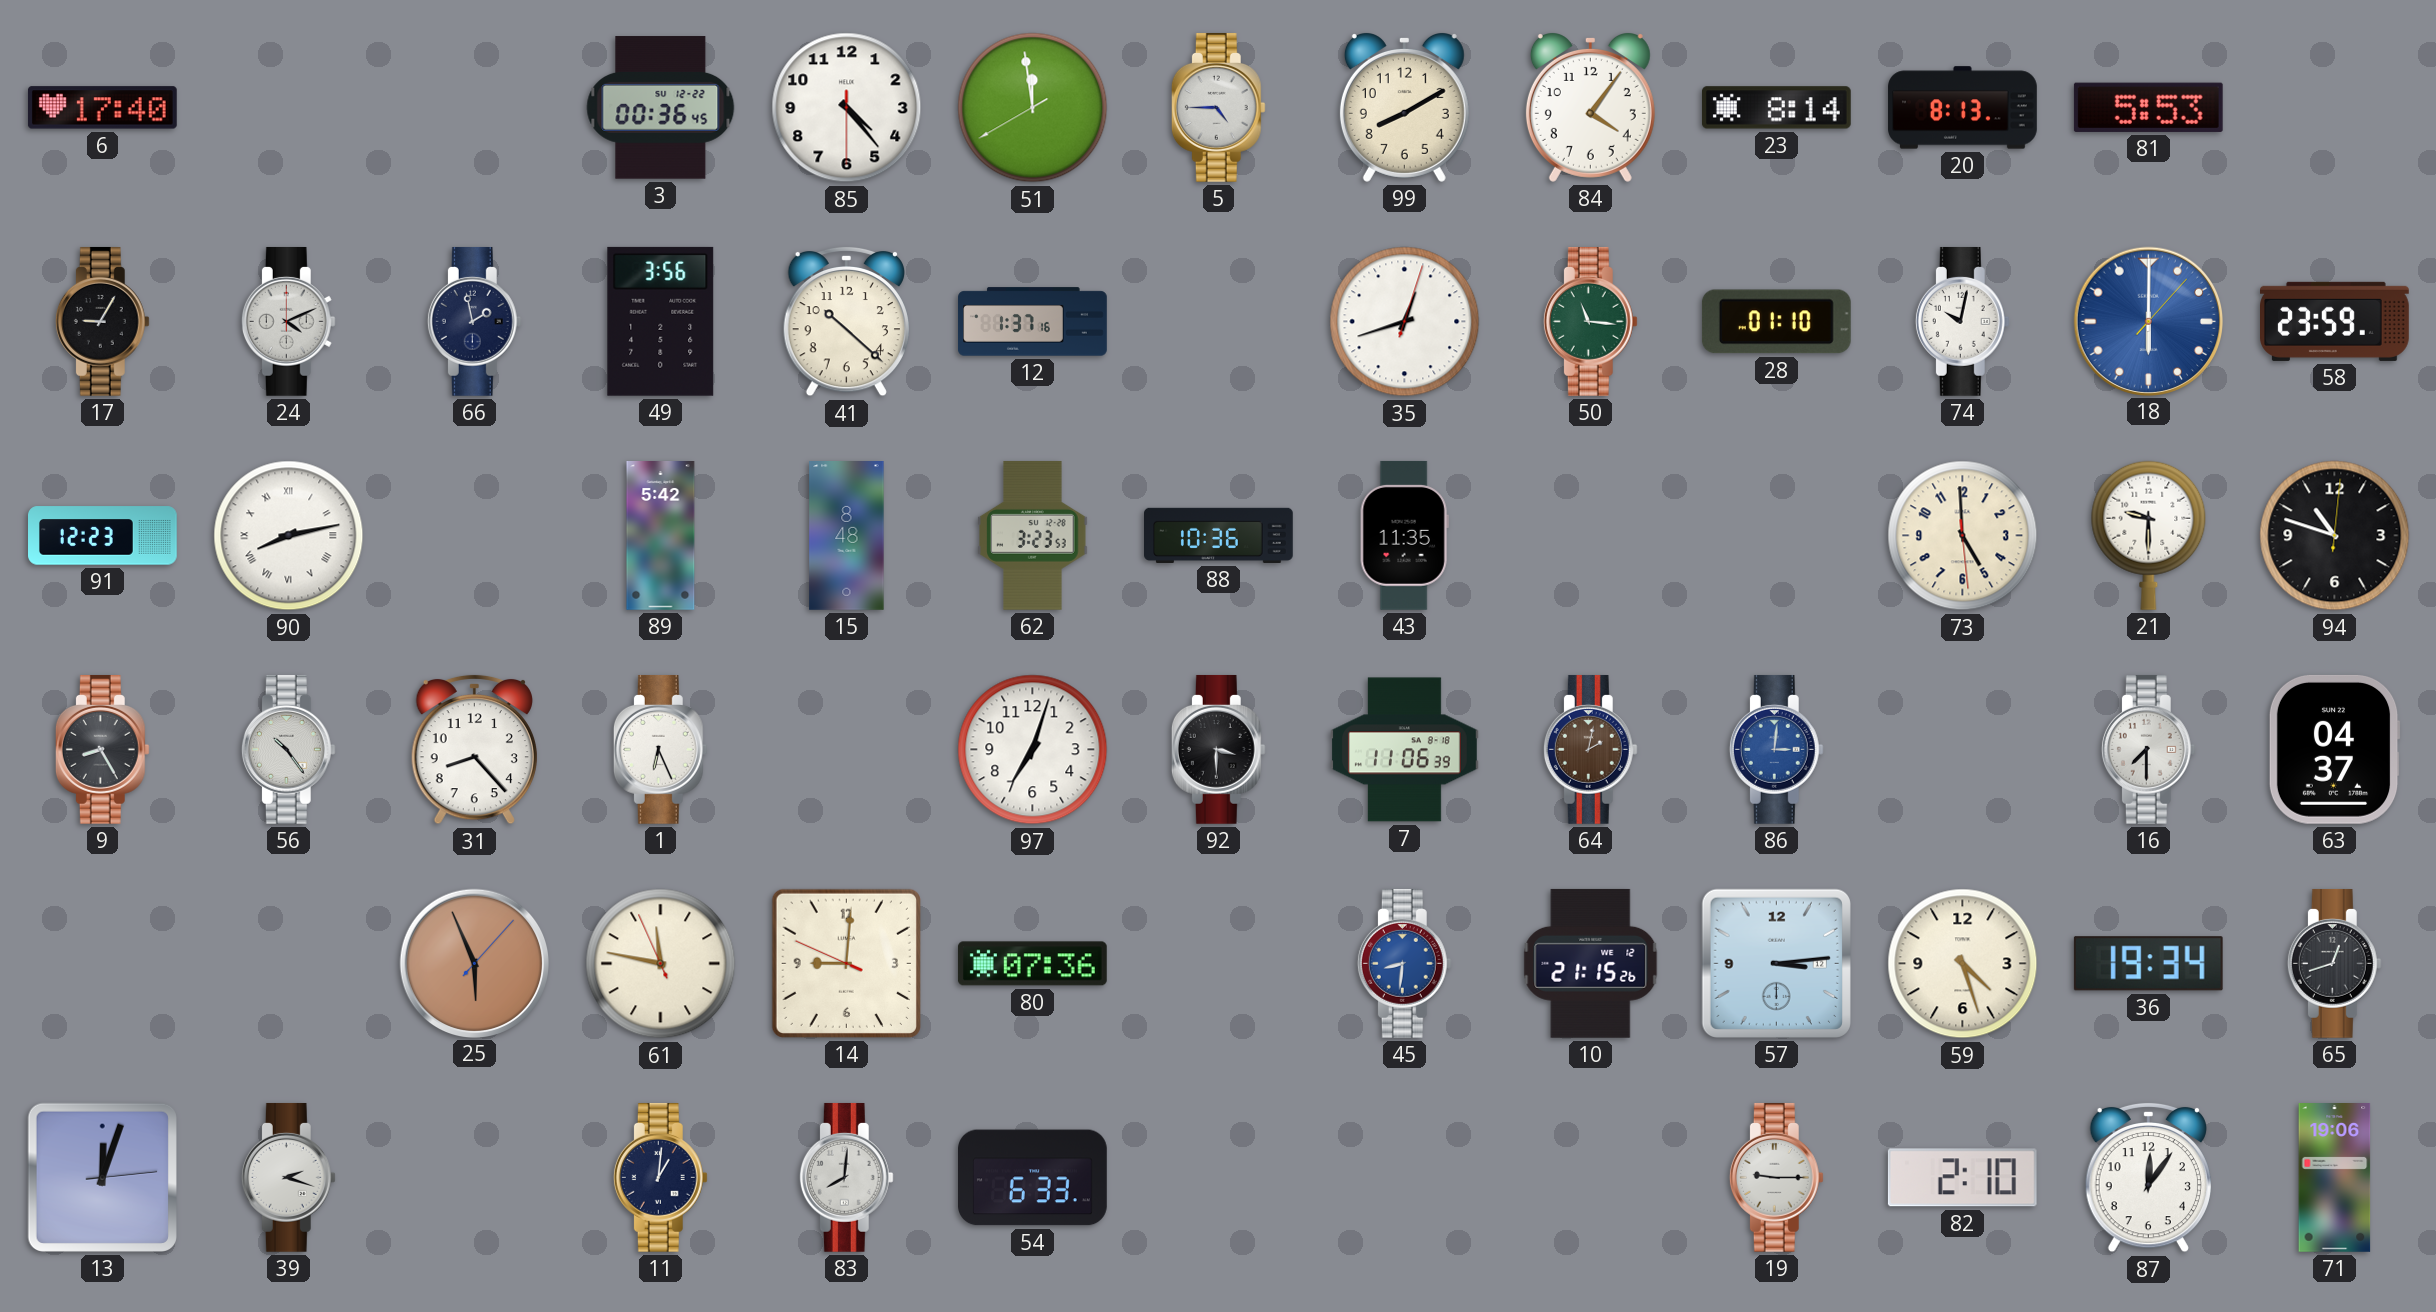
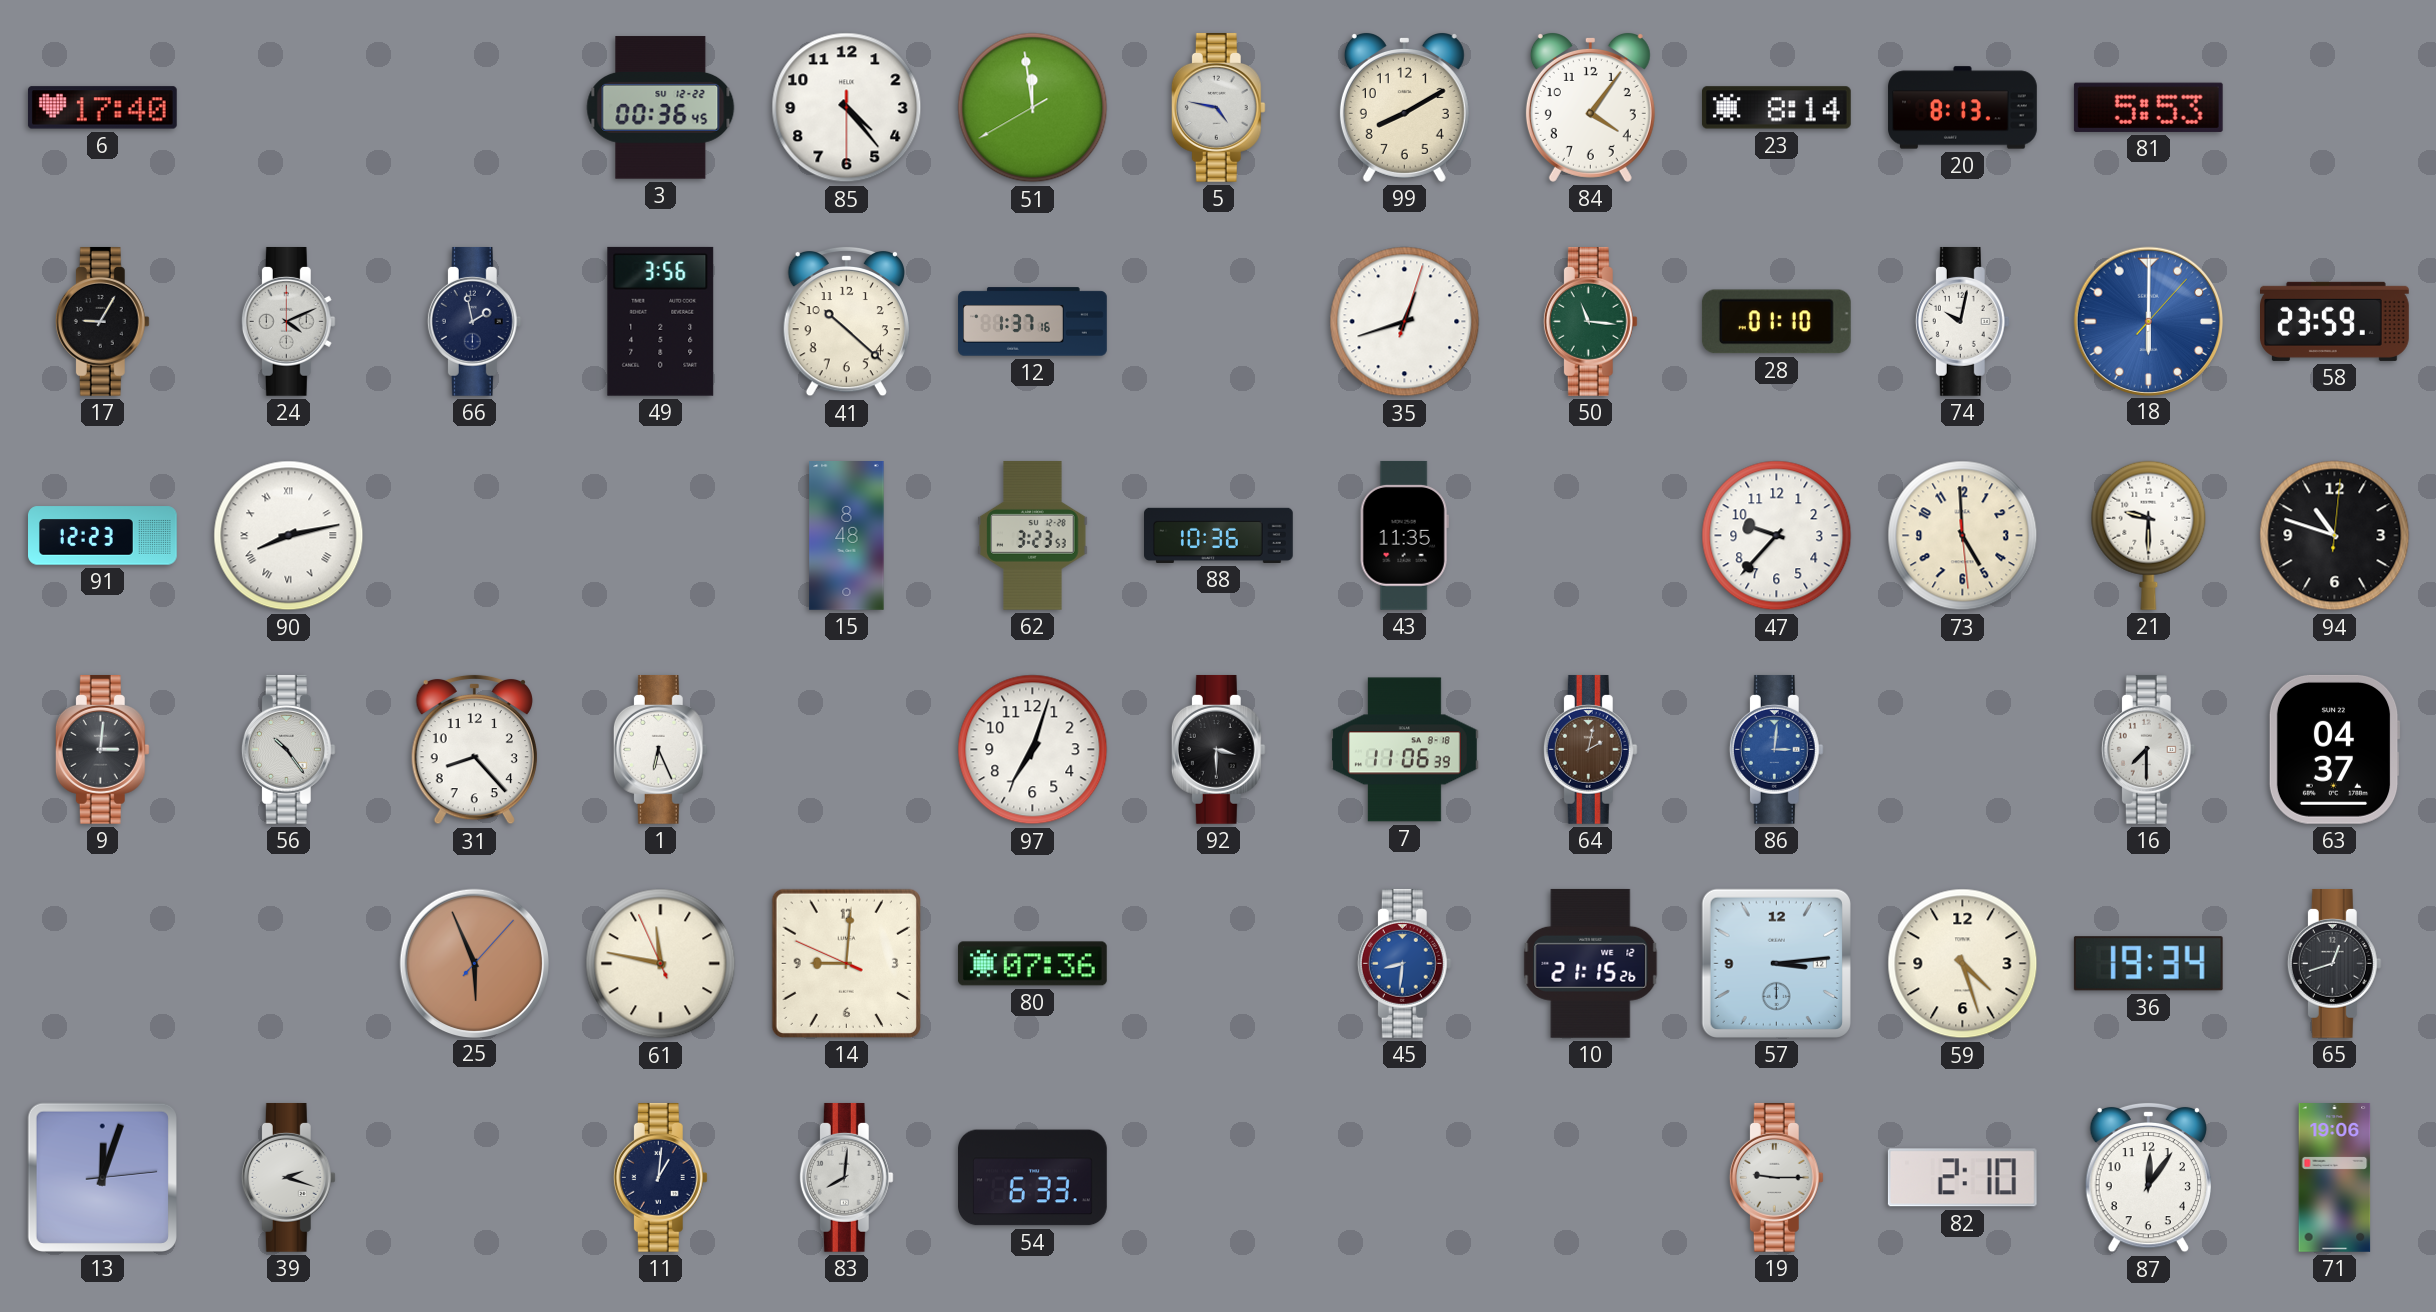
5: 4:45 -> 4:47
89: 5:42 -> none
47: none -> 9:37
9: 8:25 -> 3:01
